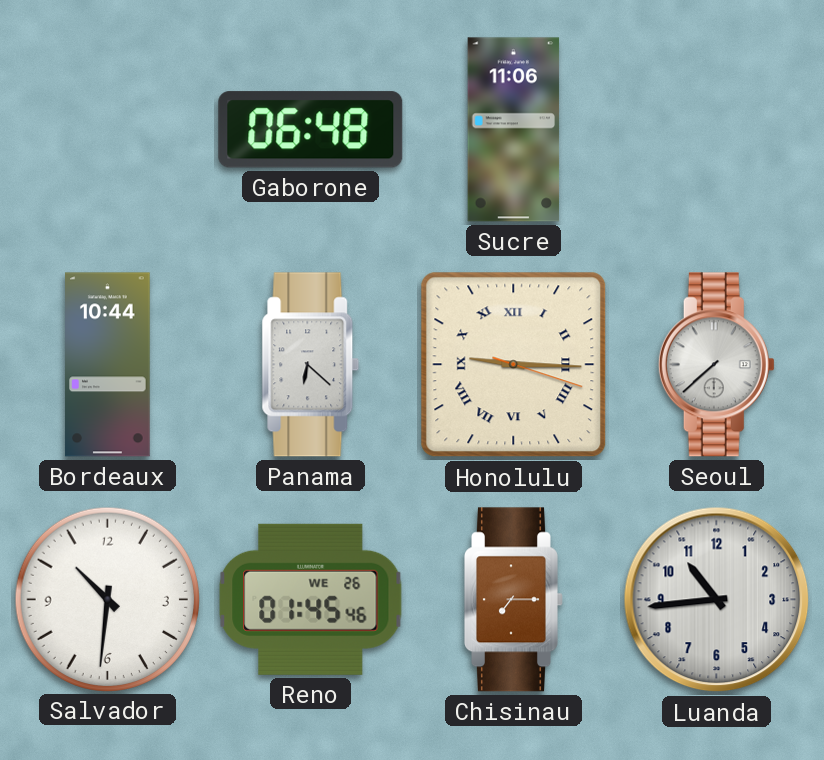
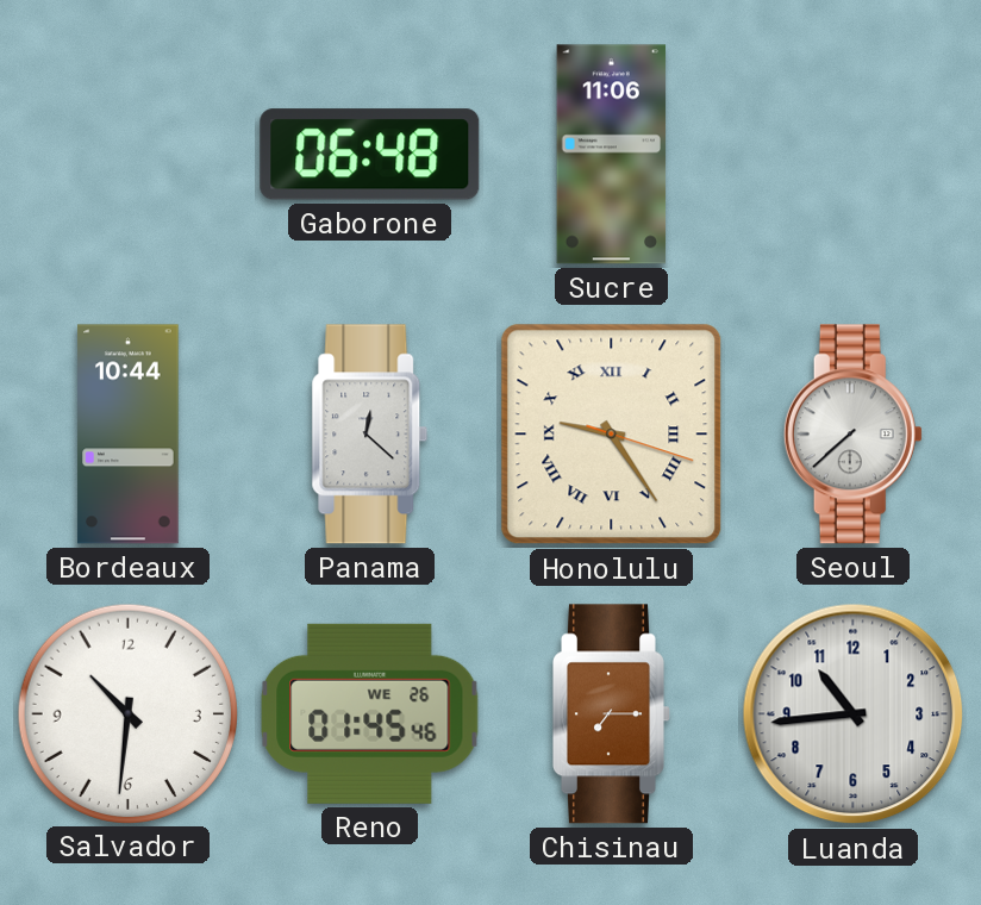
Panama: 6:22 -> 12:22
Honolulu: 9:15 -> 9:24
